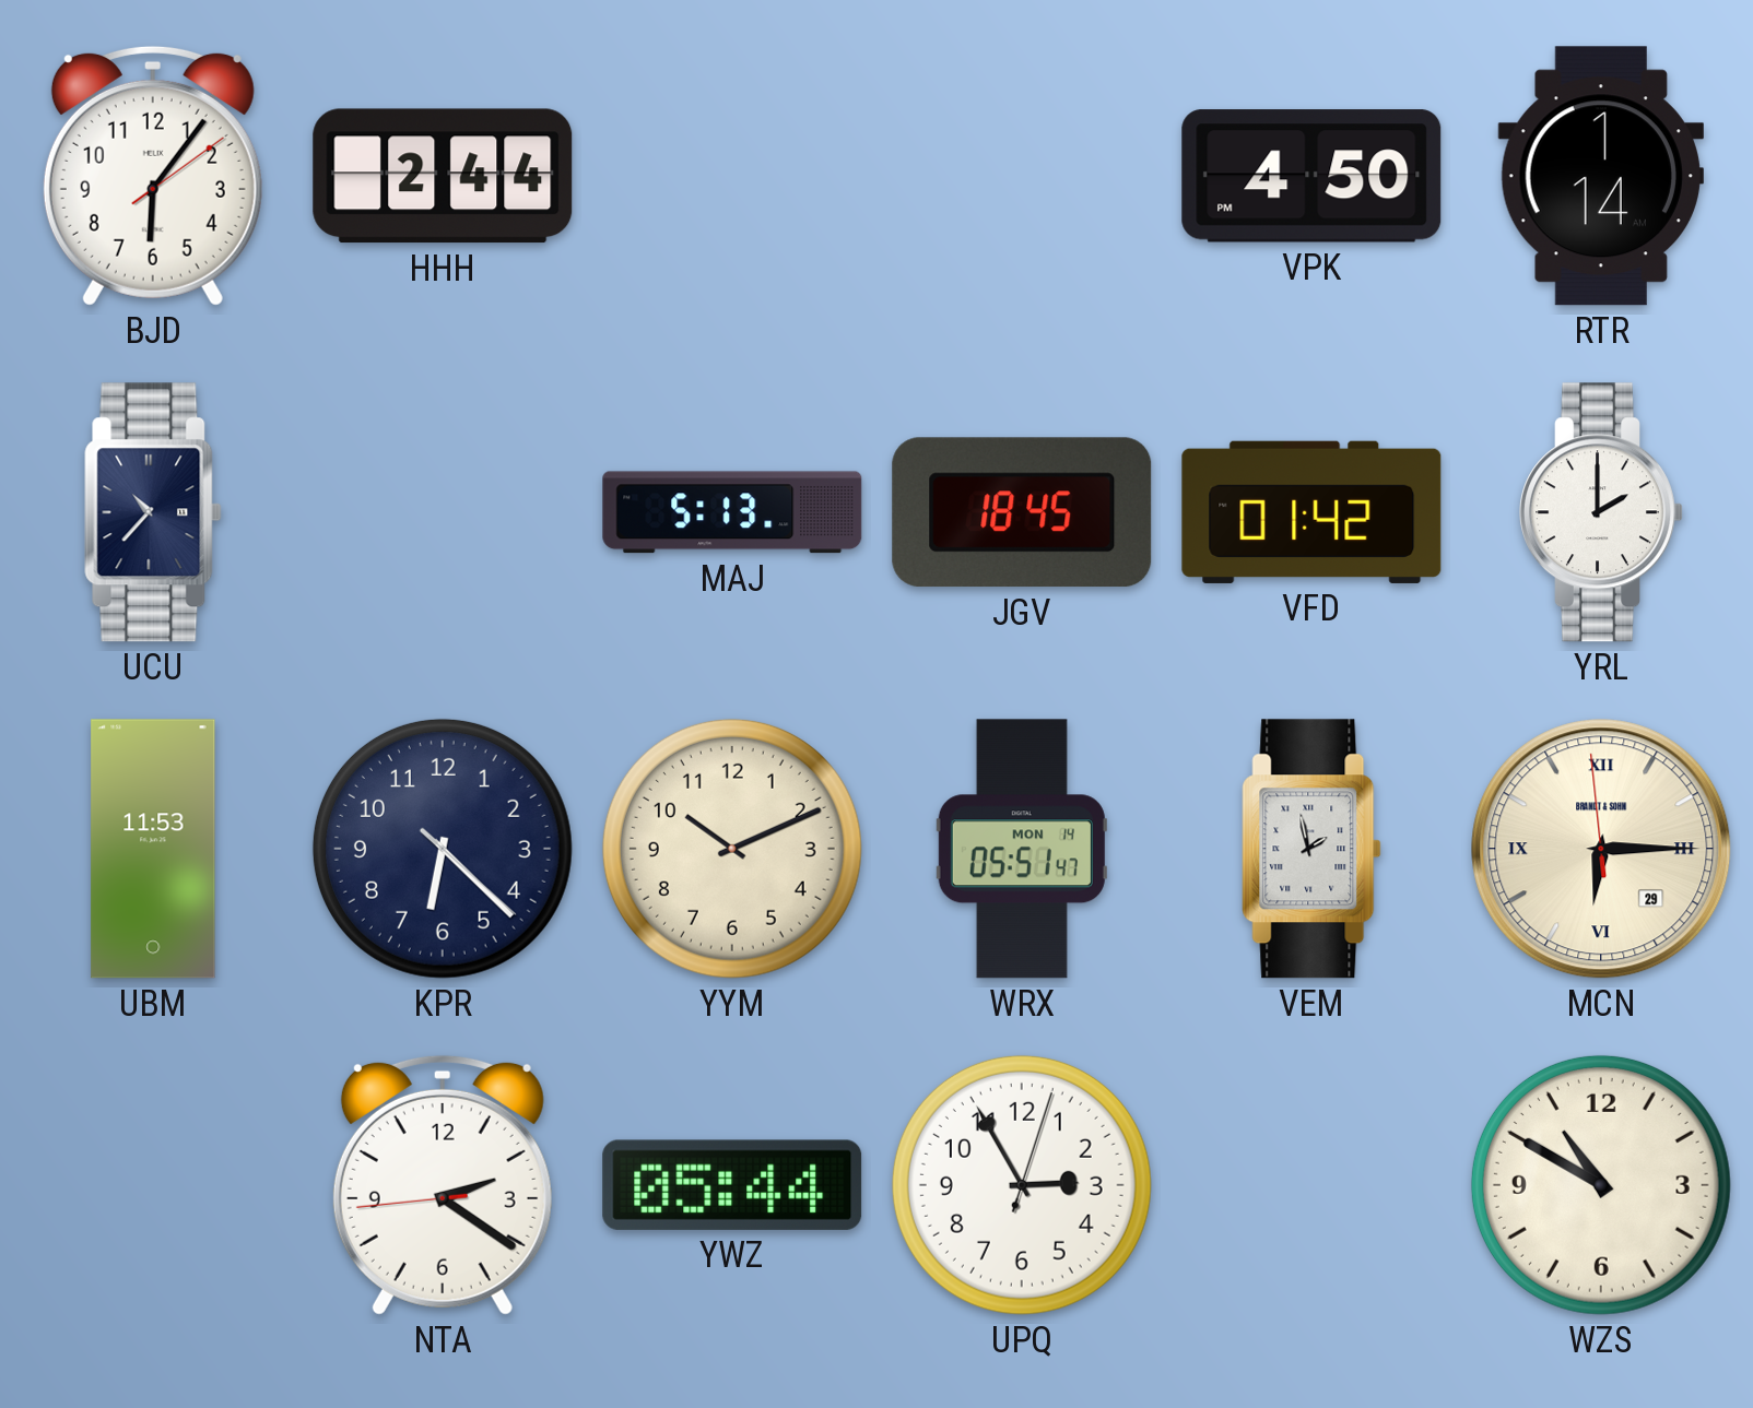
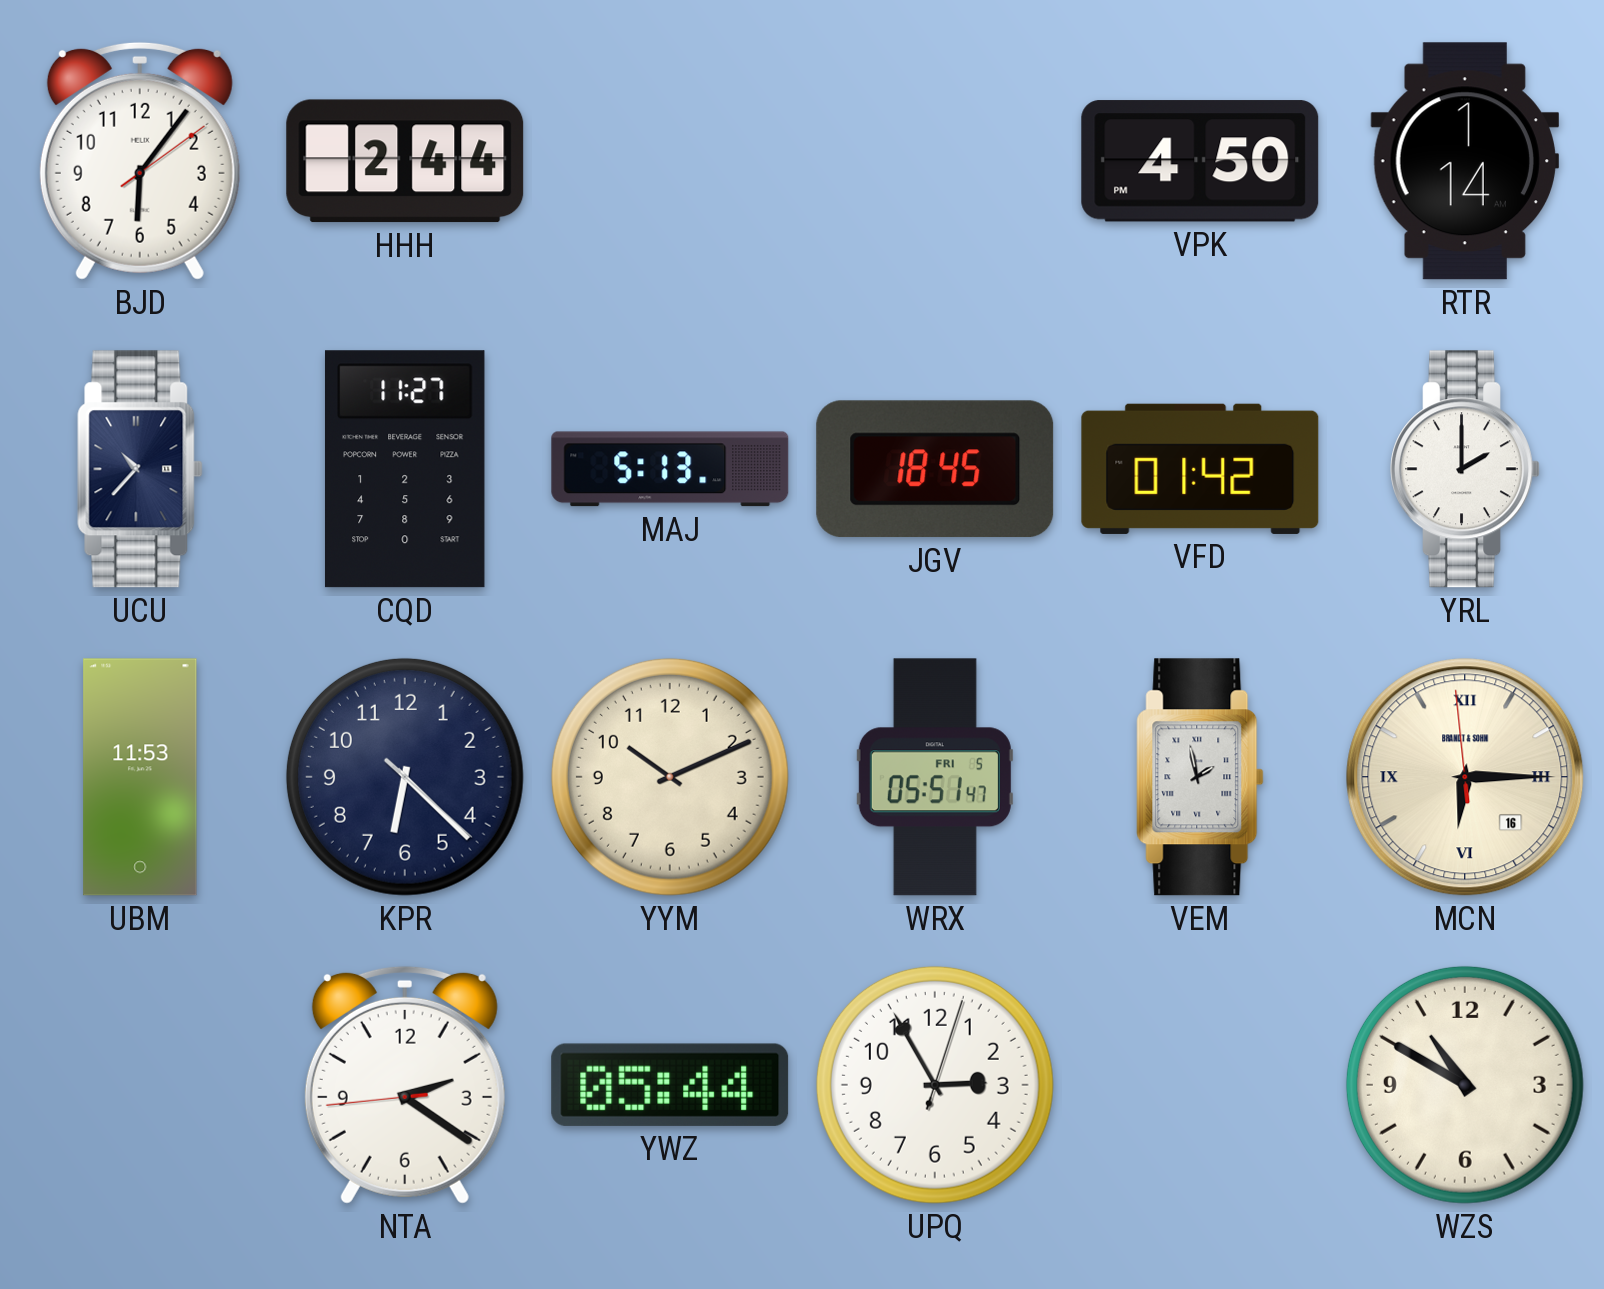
CQD: none -> 11:27
WRX date: MON 14 -> FRI 5
MCN date: 29 -> 16
